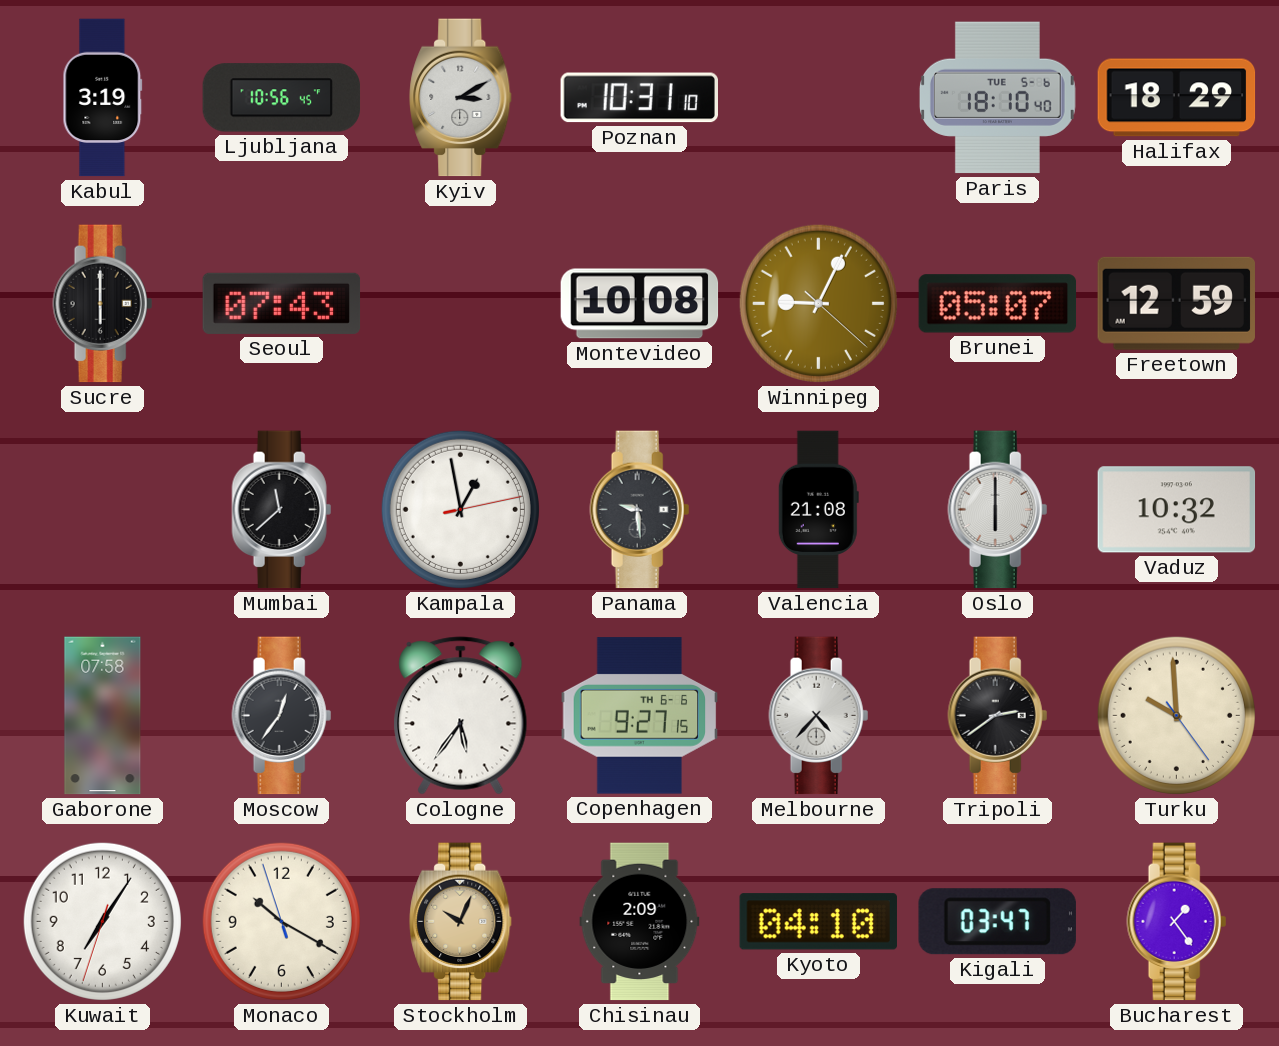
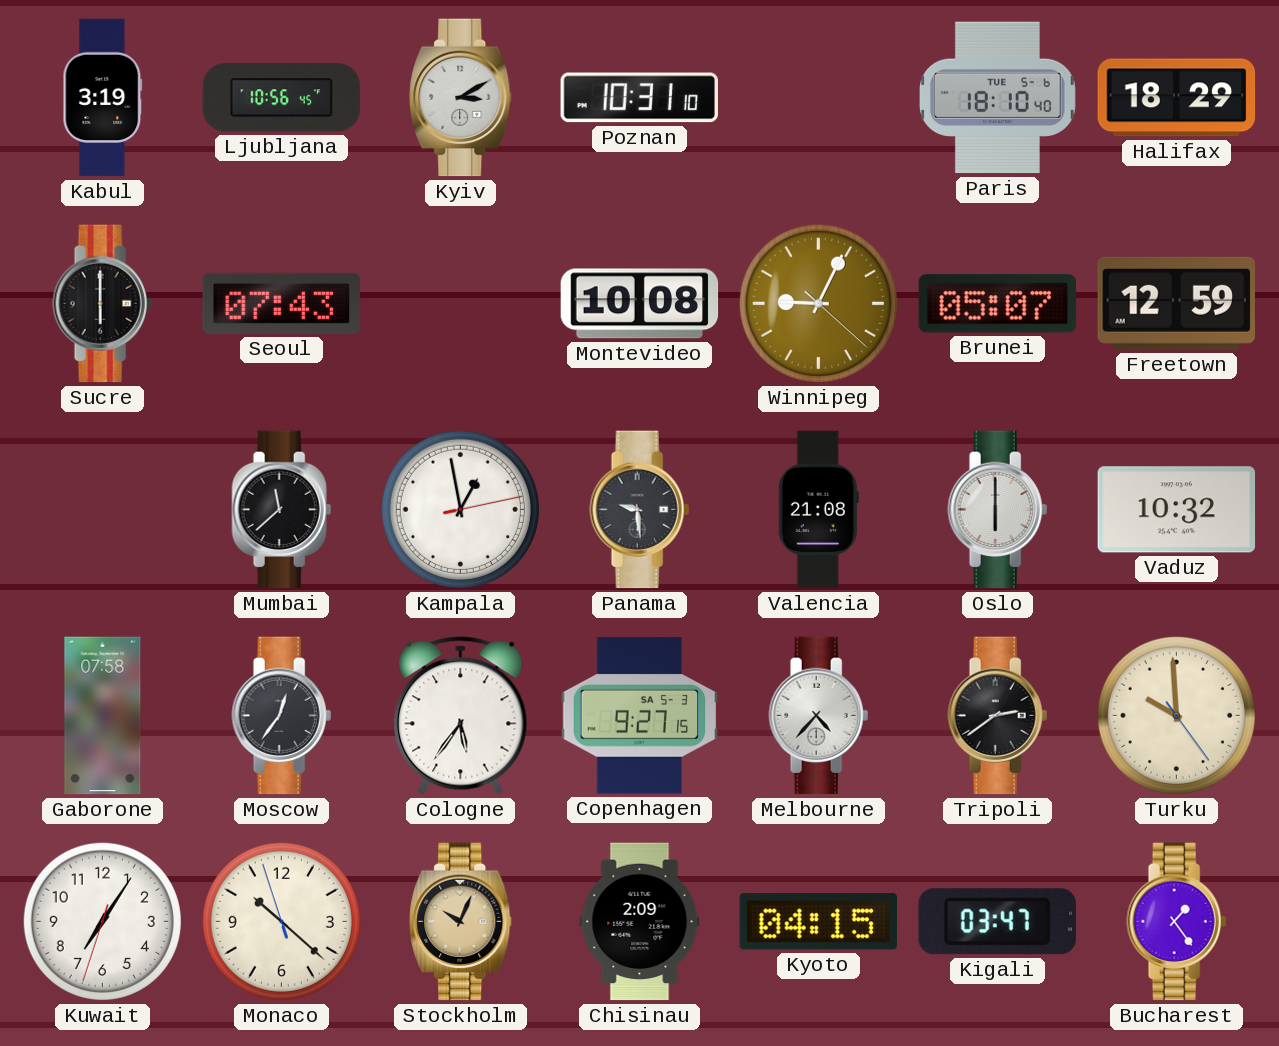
Copenhagen date: TH 6-6 -> SA 5-3
Monaco: 10:19 -> 10:21
Kyoto: 04:10 -> 04:15
